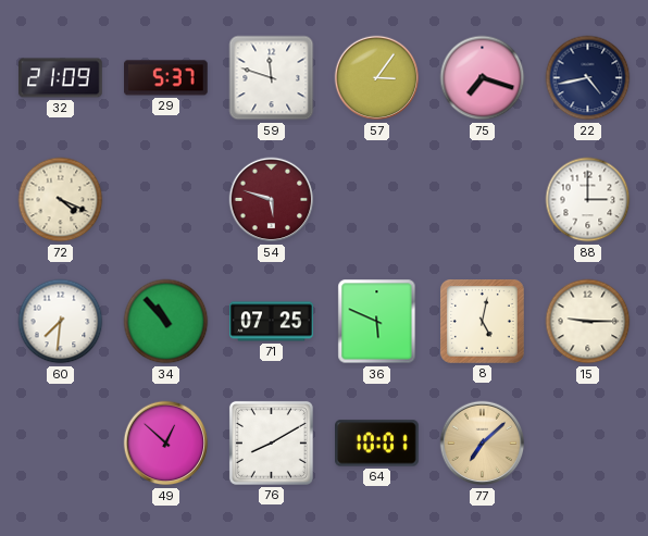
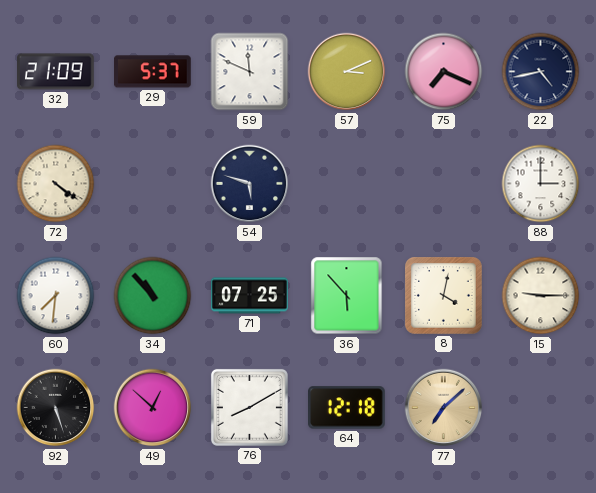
59: 11:48 -> 11:49
57: 3:06 -> 3:11
75: 7:18 -> 7:19
72: 4:19 -> 4:21
54 dial: burgundy -> navy
36: 5:49 -> 5:53
8: 5:02 -> 4:02
92: none -> 5:27
64: 10:01 -> 12:18
